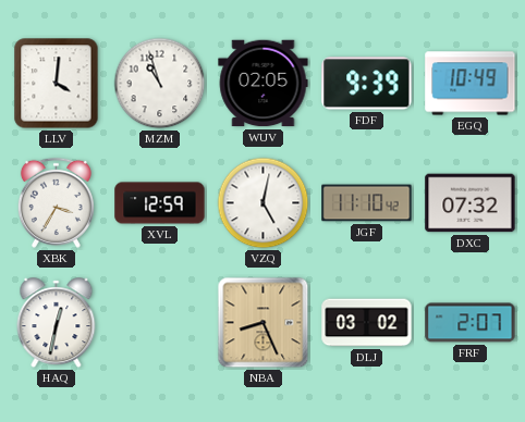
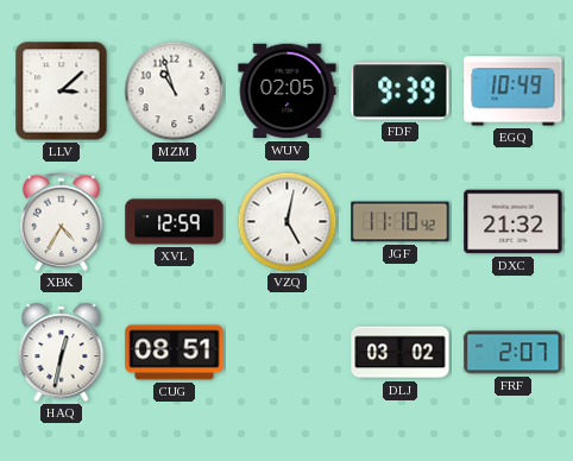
LLV: 4:01 -> 3:08
XBK: 3:35 -> 4:35
DXC: 07:32 -> 21:32
CUG: none -> 08:51
NBA: 8:26 -> none
